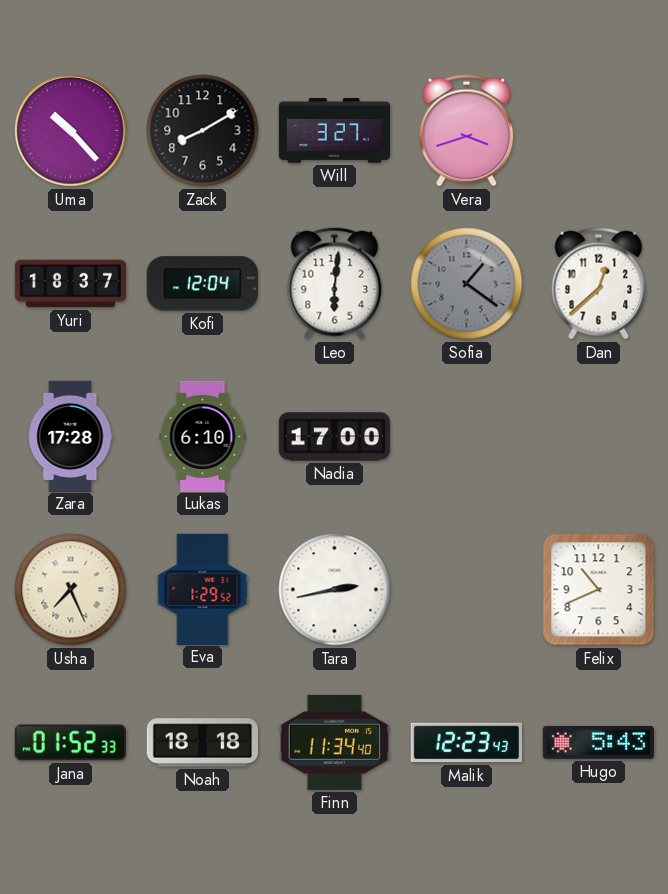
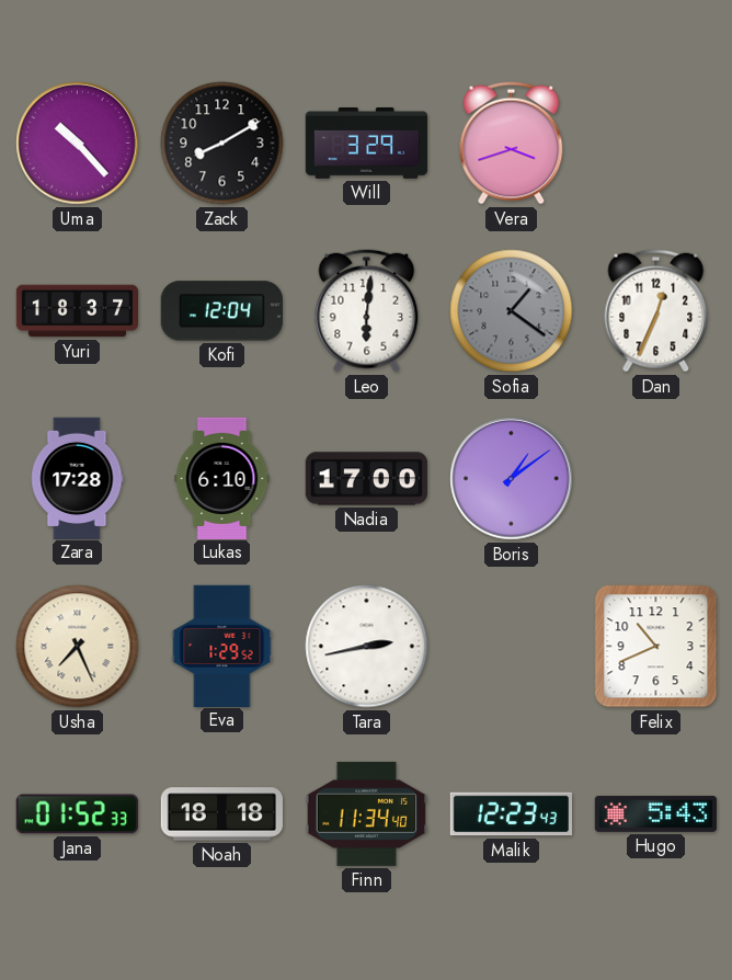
Will: 3:27 -> 3:29
Dan: 12:38 -> 12:34
Boris: none -> 1:09
